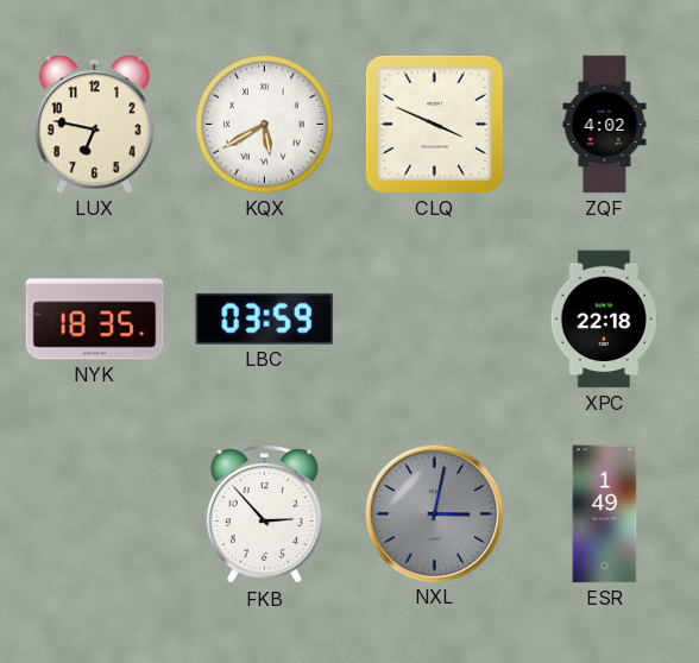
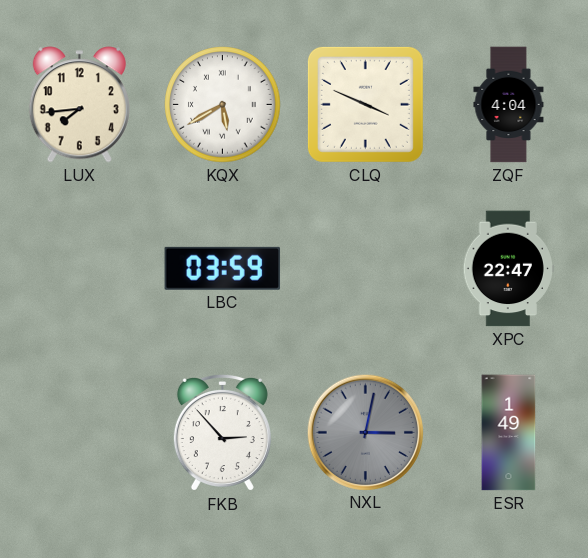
LUX: 6:47 -> 7:44
ZQF: 4:02 -> 4:04
NYK: 18:35 -> none
XPC: 22:18 -> 22:47
